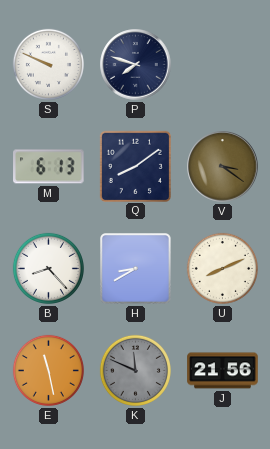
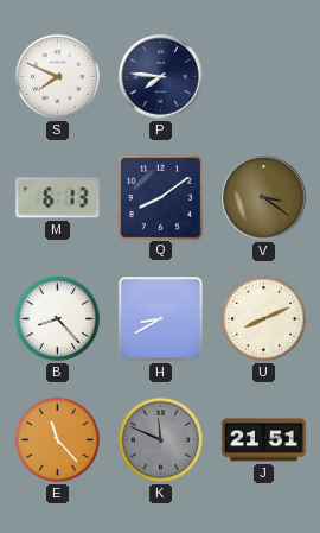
S: 9:49 -> 7:49
P: 7:48 -> 7:46
E: 11:28 -> 11:23
J: 21:56 -> 21:51
